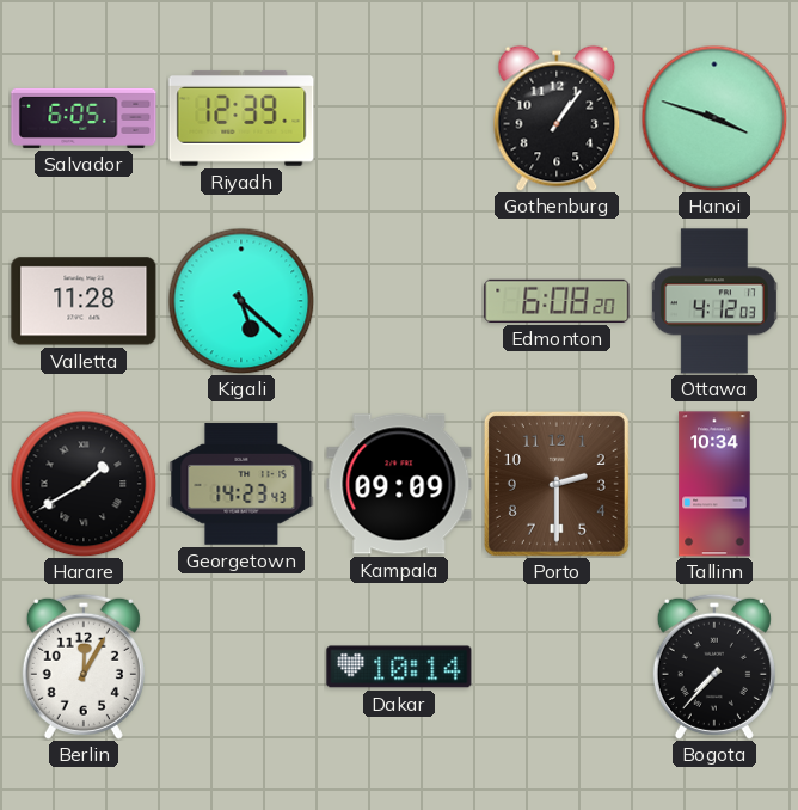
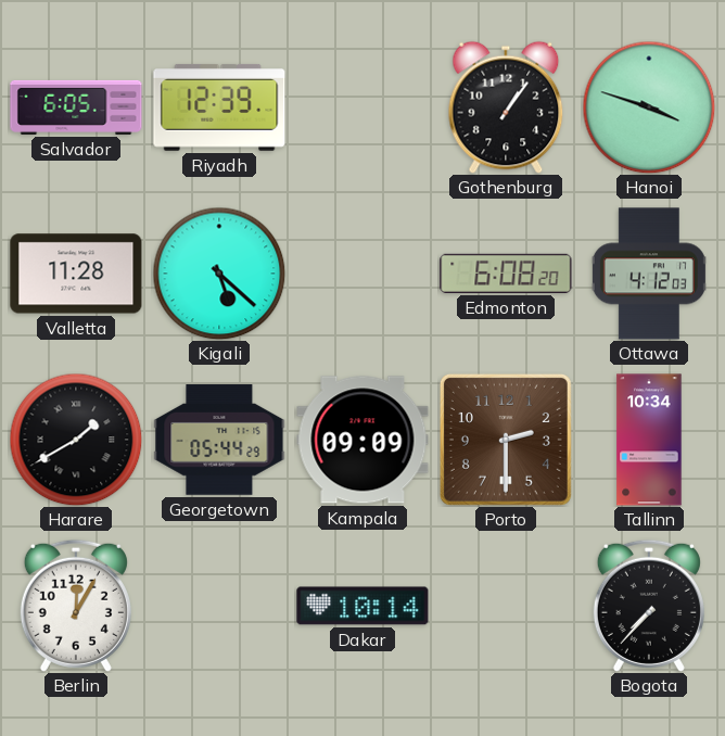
Georgetown: 14:23 -> 05:44
